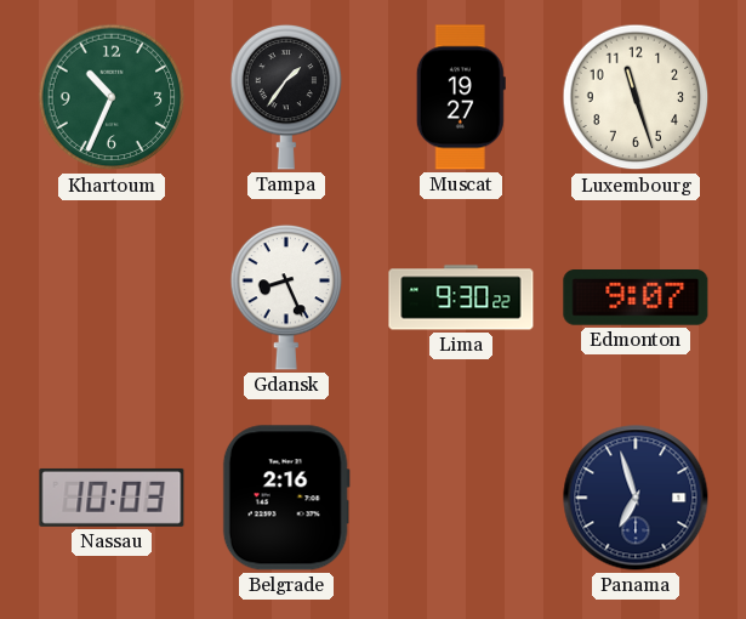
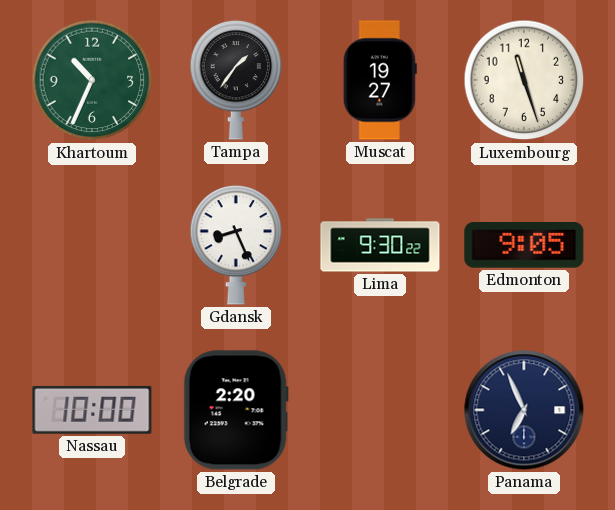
Edmonton: 9:07 -> 9:05
Nassau: 10:03 -> 10:00
Belgrade: 2:16 -> 2:20
Panama: 6:57 -> 6:56
